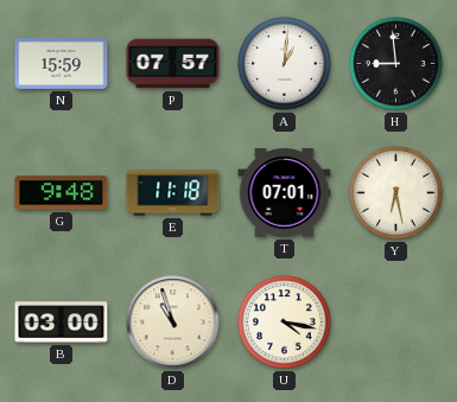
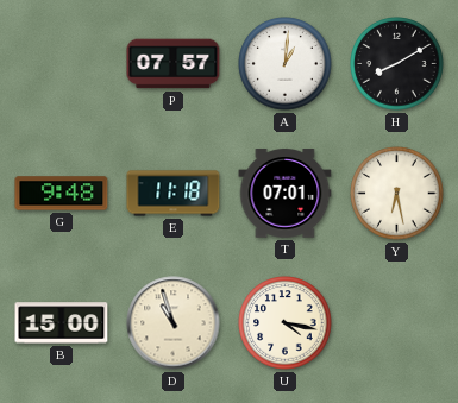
N: 15:59 -> none
H: 8:59 -> 8:10
B: 03:00 -> 15:00
